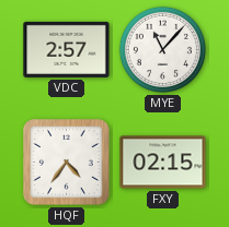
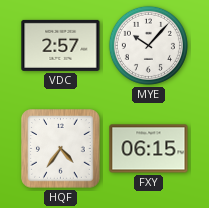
MYE: 11:07 -> 10:07
FXY: 02:15 -> 06:15
